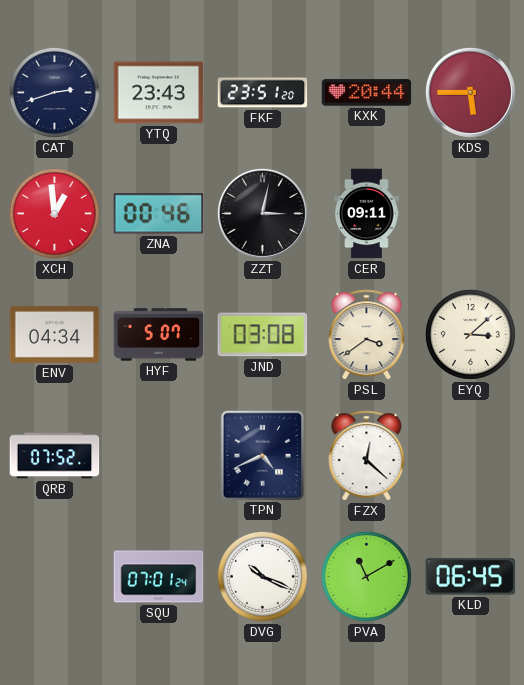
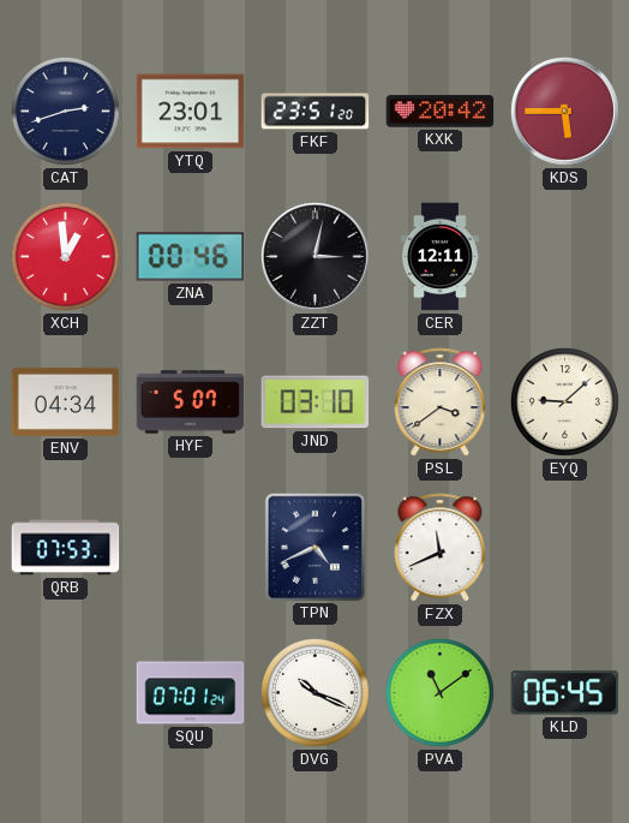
YTQ: 23:43 -> 23:01
KXK: 20:44 -> 20:42
CER: 09:11 -> 12:11
JND: 03:08 -> 03:10
EYQ: 3:08 -> 9:08
QRB: 07:52 -> 07:53
FZX: 12:22 -> 11:41
PVA: 11:10 -> 11:09
